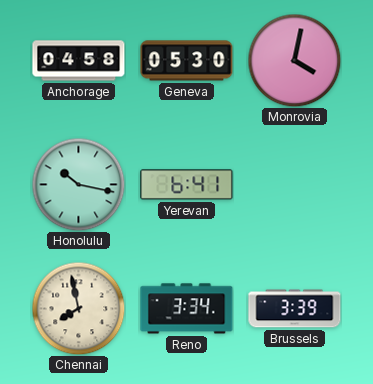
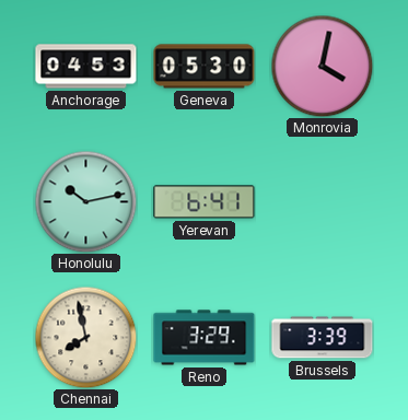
Anchorage: 04:58 -> 04:53
Honolulu: 10:17 -> 10:13
Reno: 3:34 -> 3:29
